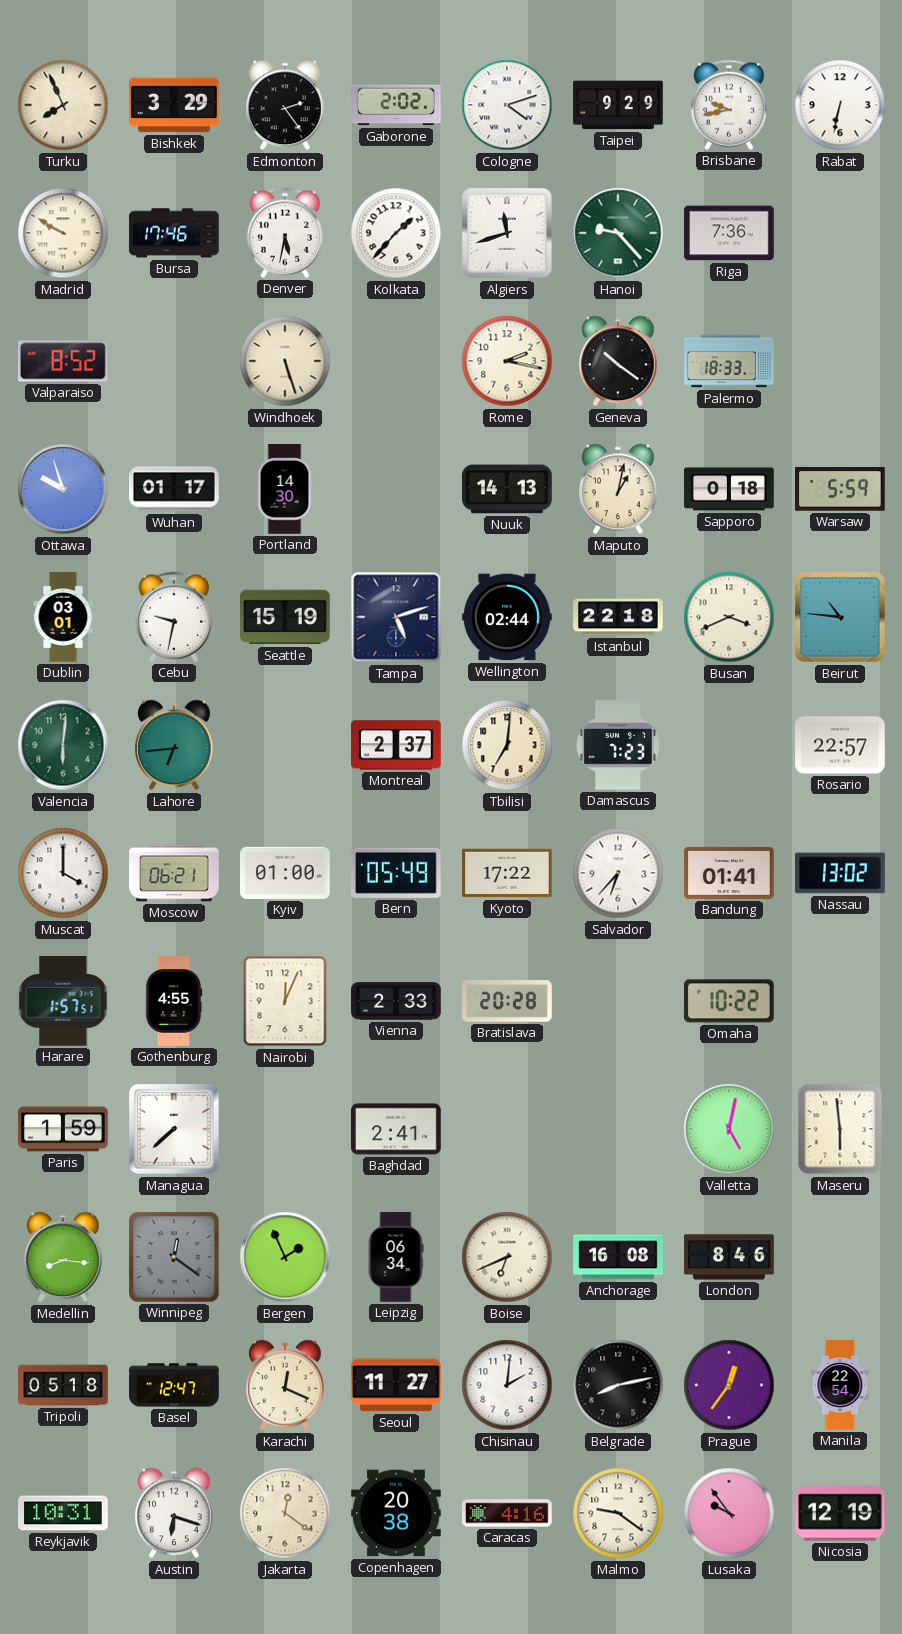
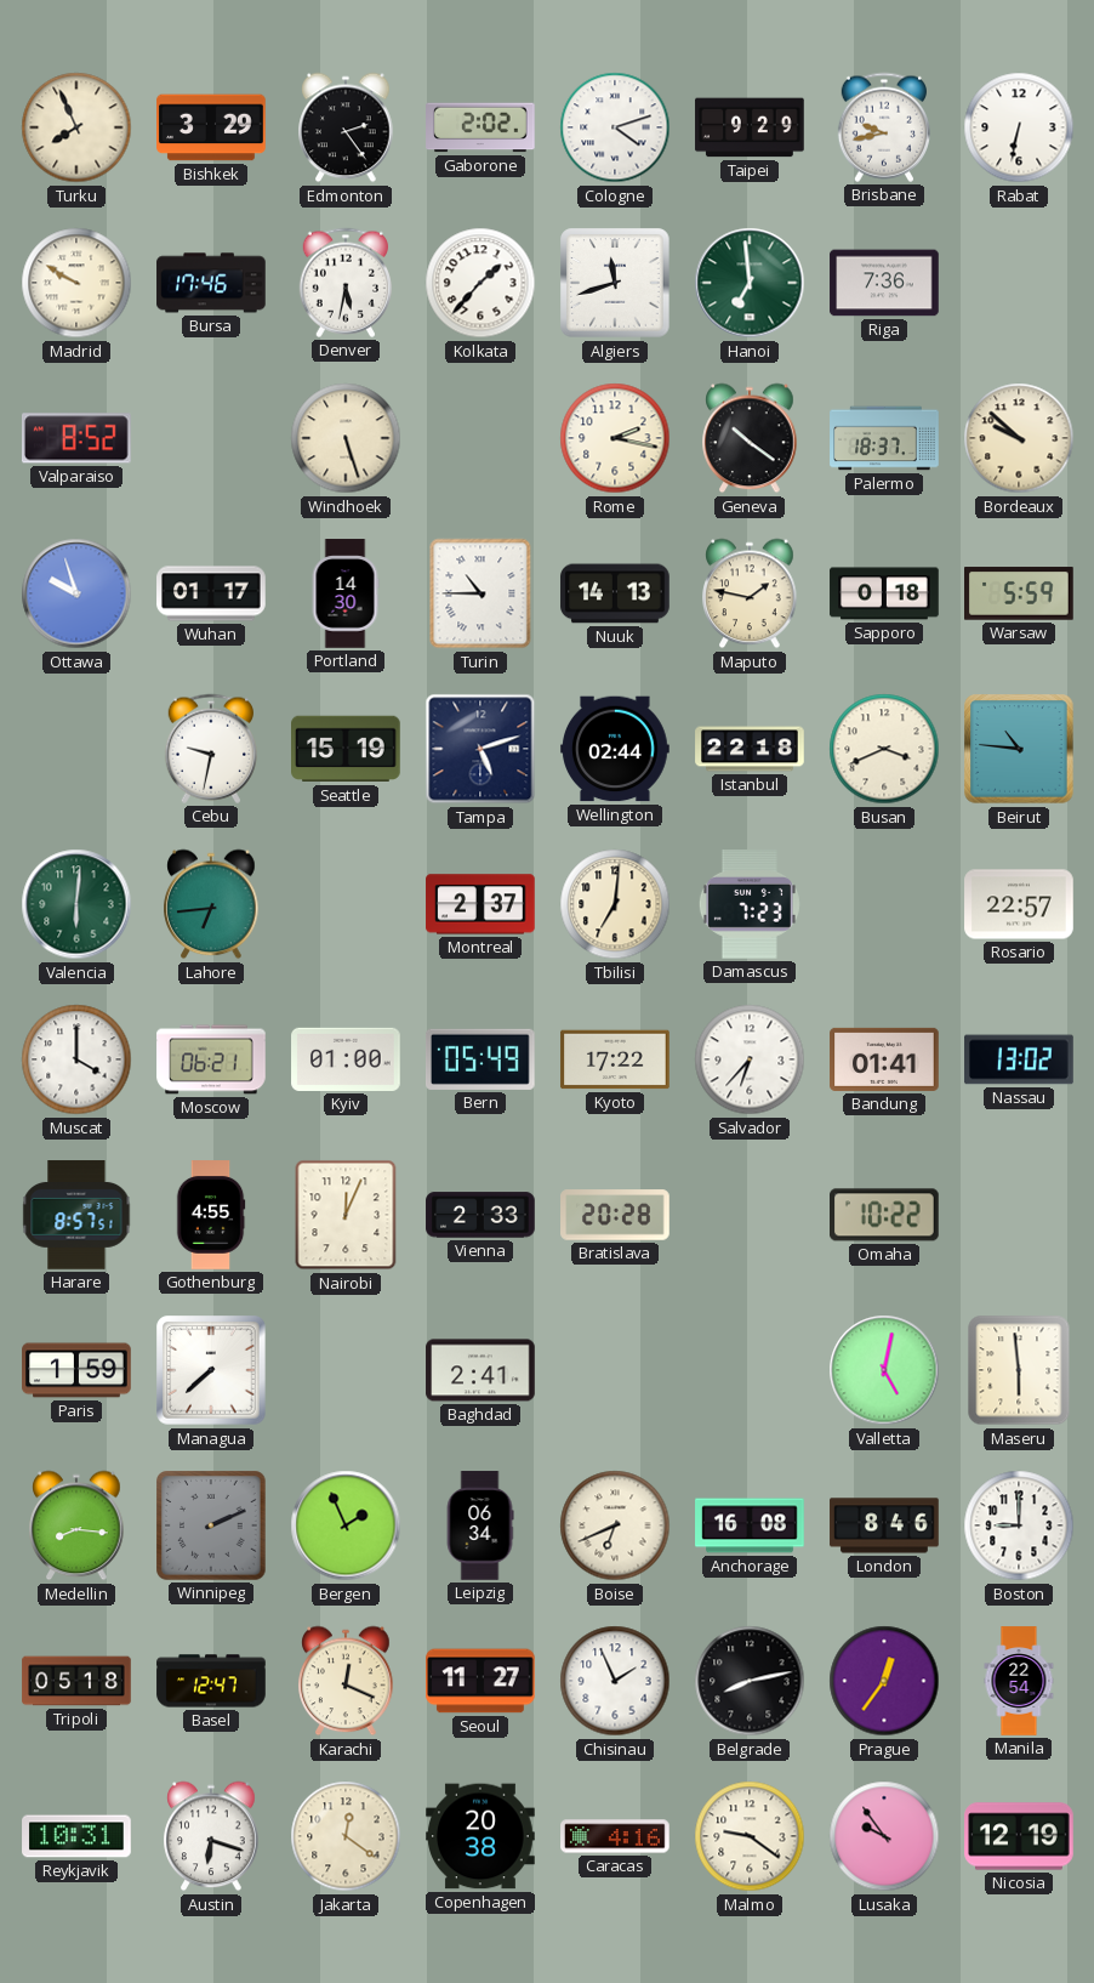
Hanoi: 9:23 -> 6:59
Palermo: 18:33 -> 18:37
Bordeaux: none -> 9:52
Turin: none -> 10:45
Maputo: 1:02 -> 1:47
Dublin: 03:01 -> none
Harare: 1:57 -> 8:57
Winnipeg: 12:21 -> 2:11
Boston: none -> 9:00
Chisinau: 2:01 -> 1:56
